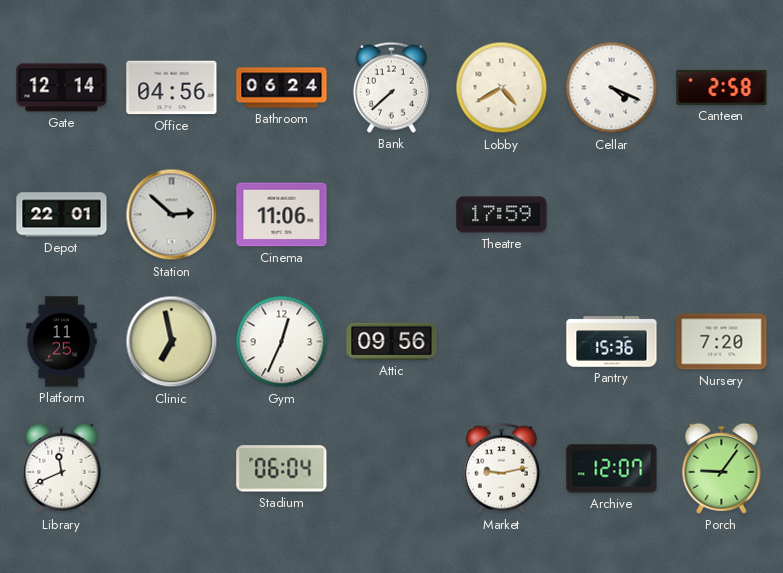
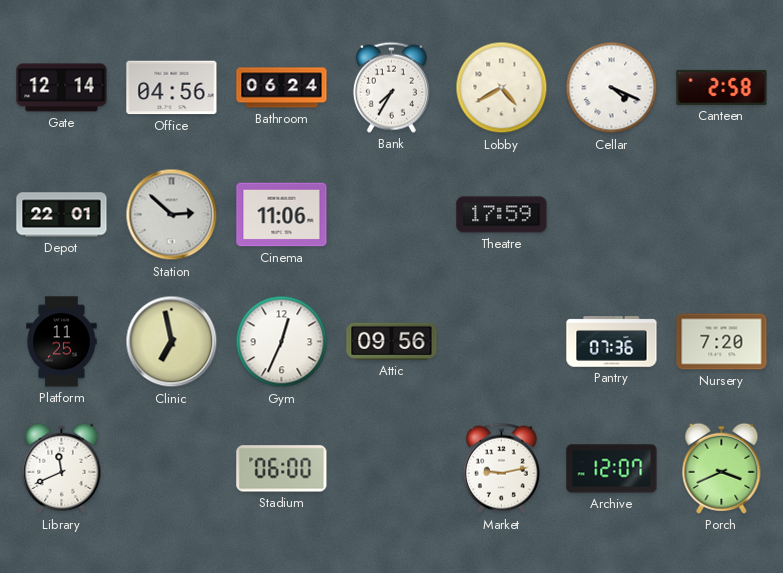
Bank: 7:38 -> 7:35
Pantry: 15:36 -> 07:36
Stadium: 06:04 -> 06:00
Porch: 9:06 -> 3:41
